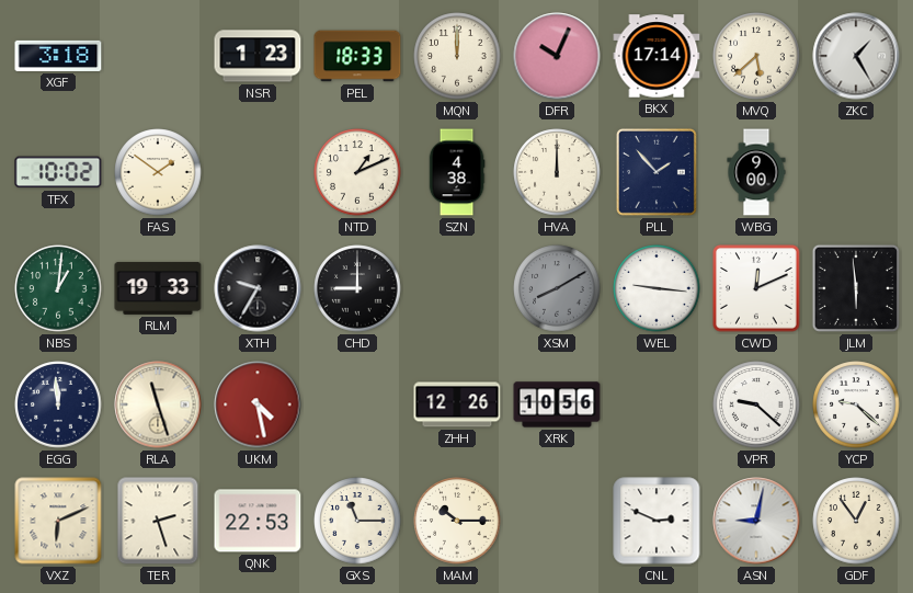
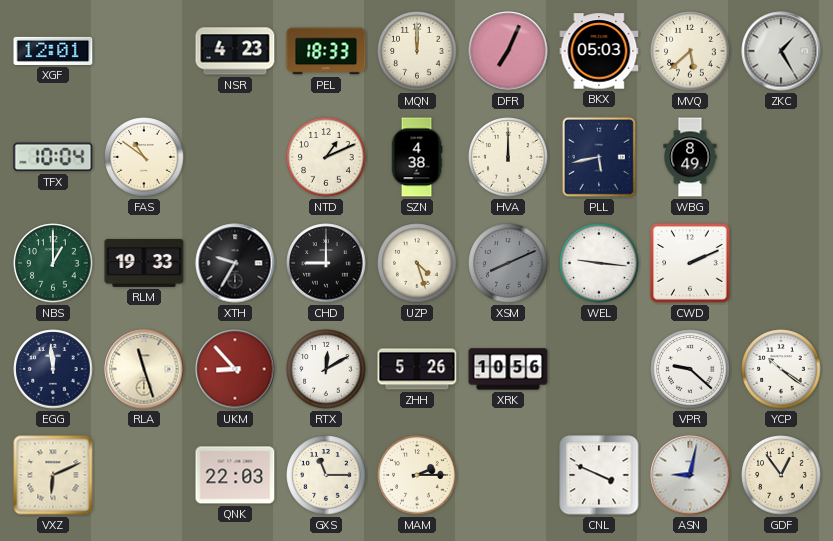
XGF: 3:18 -> 12:01
NSR: 1:23 -> 4:23
DFR: 10:04 -> 7:04
BKX: 17:14 -> 05:03
TFX: 10:02 -> 10:04
FAS: 1:51 -> 10:51
PLL: 1:53 -> 5:43
WBG: 9:00 -> 8:49
NBS: 1:01 -> 1:00
UZP: none -> 4:27
XSM: 8:10 -> 8:11
CWD: 12:11 -> 2:11
JLM: 5:59 -> none
UKM: 4:28 -> 8:53
RTX: none -> 12:10
ZHH: 12:26 -> 5:26
YCP: 9:22 -> 10:21
TER: 2:27 -> none
QNK: 22:53 -> 22:03
MAM: 10:15 -> 2:15
CNL: 2:49 -> 3:49
